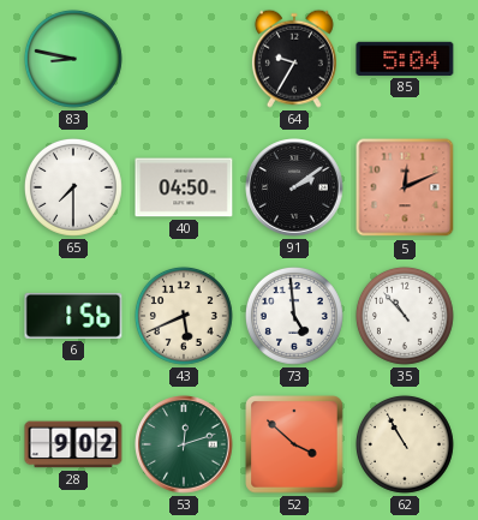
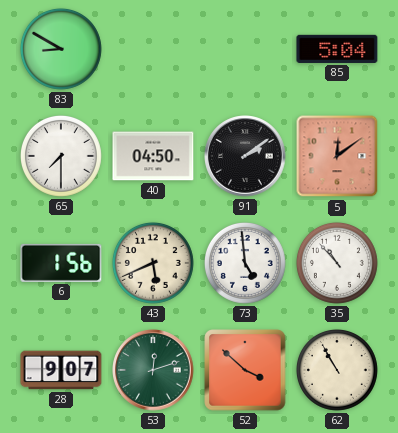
83: 8:47 -> 8:50
64: 9:35 -> none
5: 12:11 -> 12:09
28: 9:02 -> 9:07
